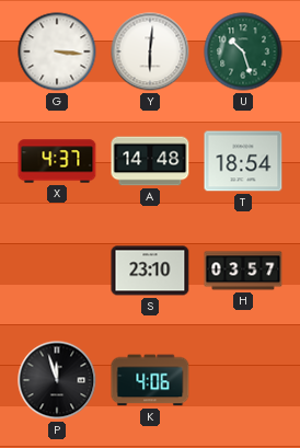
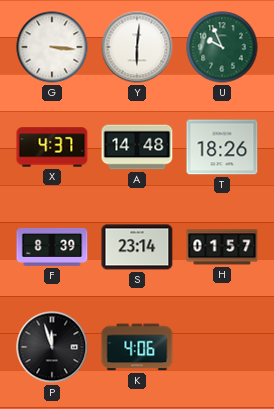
U: 10:27 -> 9:56
T: 18:54 -> 18:26
F: none -> 8:39
S: 23:10 -> 23:14
H: 03:57 -> 01:57
